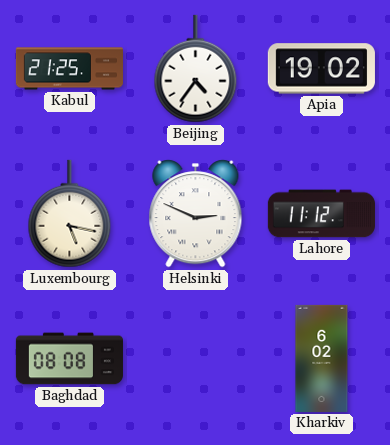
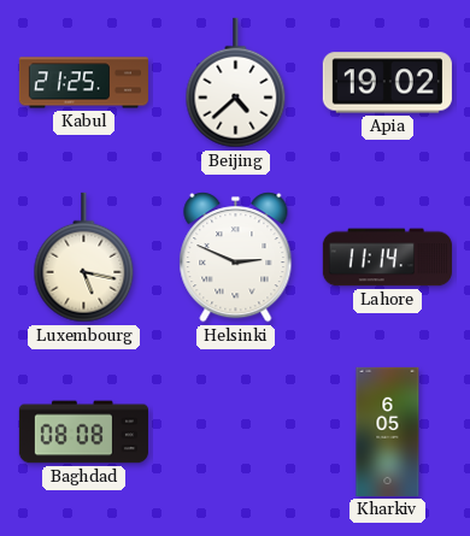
Beijing: 4:36 -> 4:38
Lahore: 11:12 -> 11:14
Kharkiv: 6:02 -> 6:05
